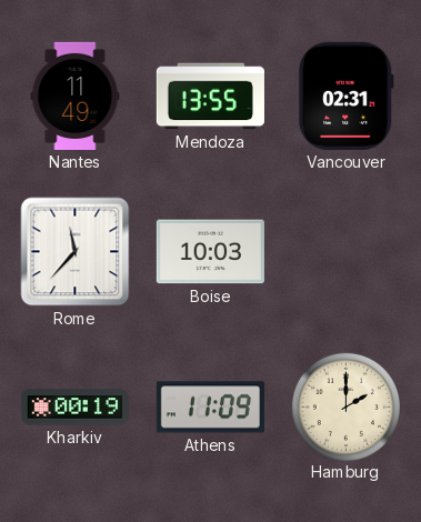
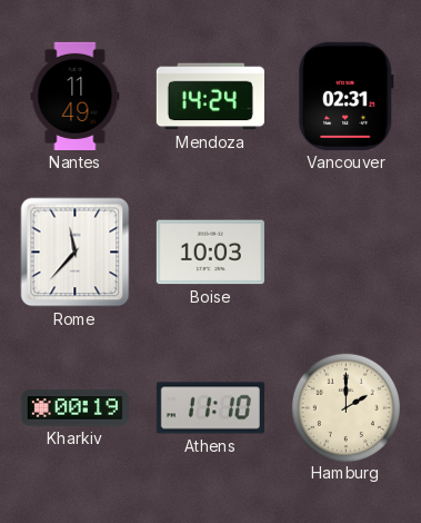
Mendoza: 13:55 -> 14:24
Athens: 11:09 -> 11:10
